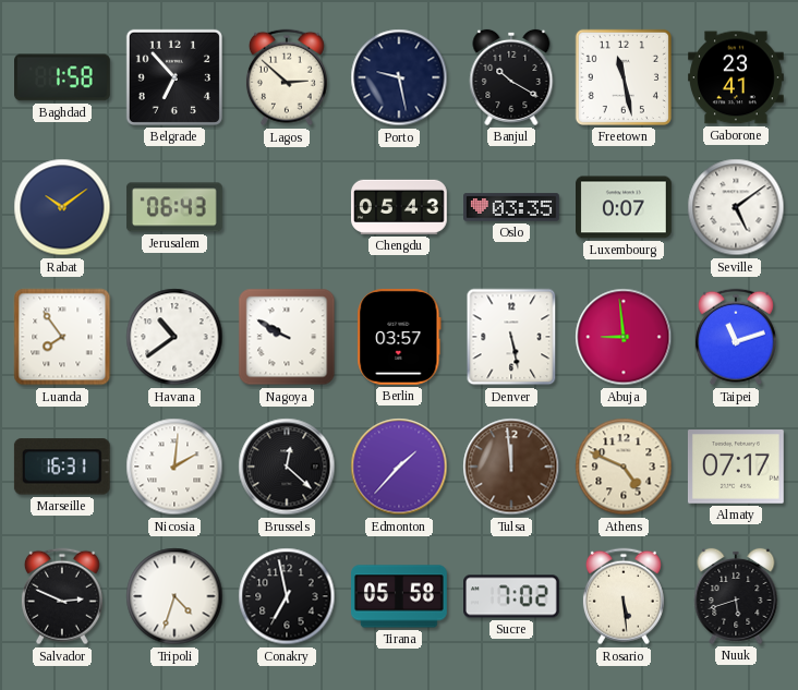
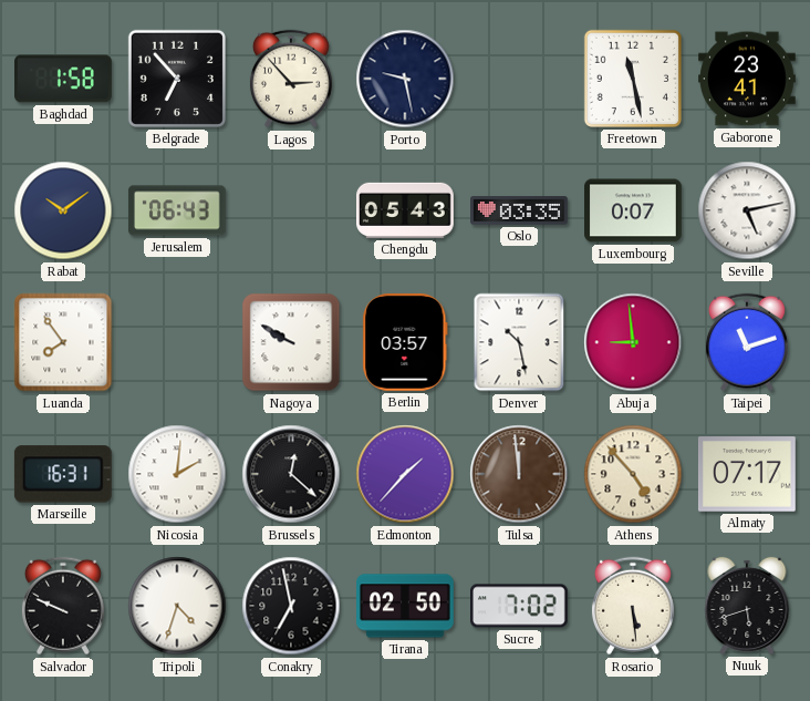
Lagos: 2:52 -> 2:53
Banjul: 10:20 -> none
Seville: 5:09 -> 5:13
Havana: 10:39 -> none
Denver: 5:28 -> 10:28
Athens: 4:49 -> 4:53
Salvador: 2:49 -> 9:49
Tirana: 05:58 -> 02:50
